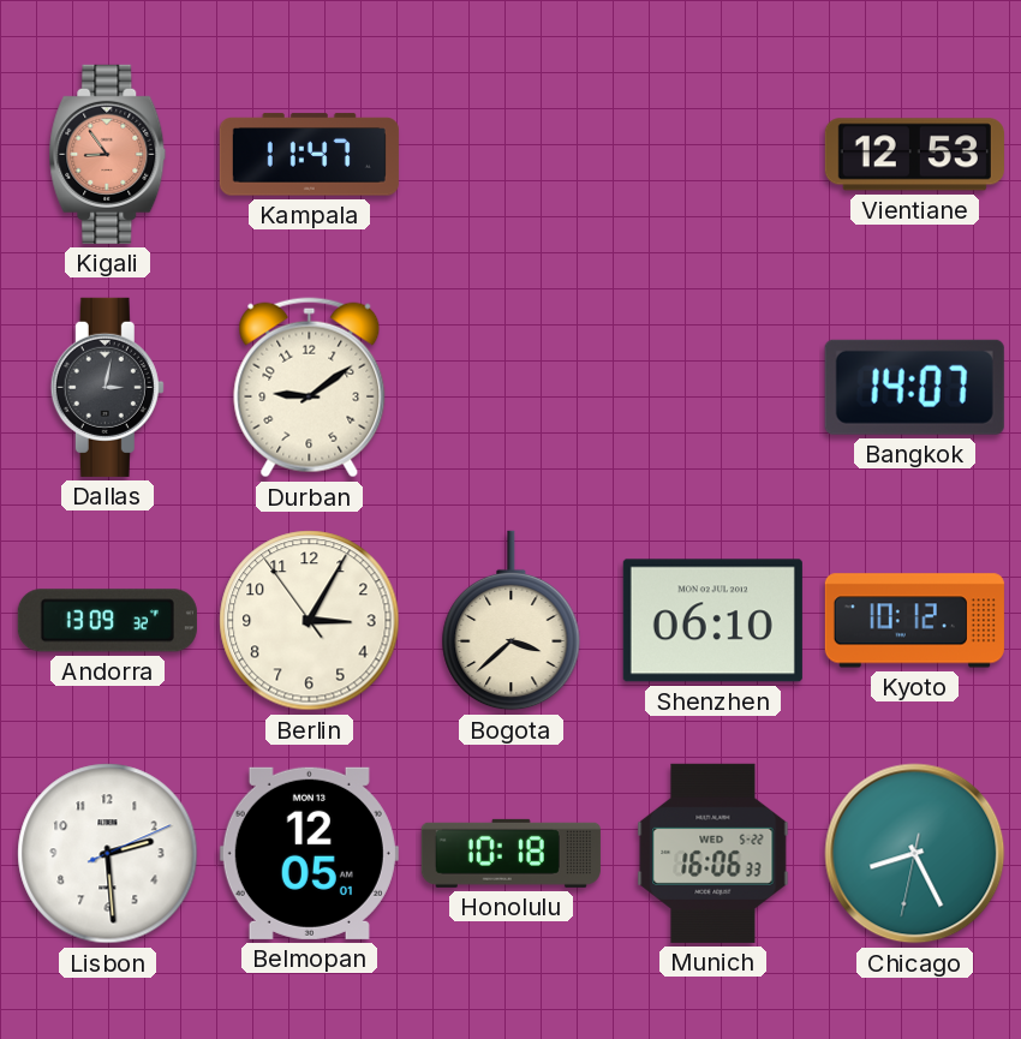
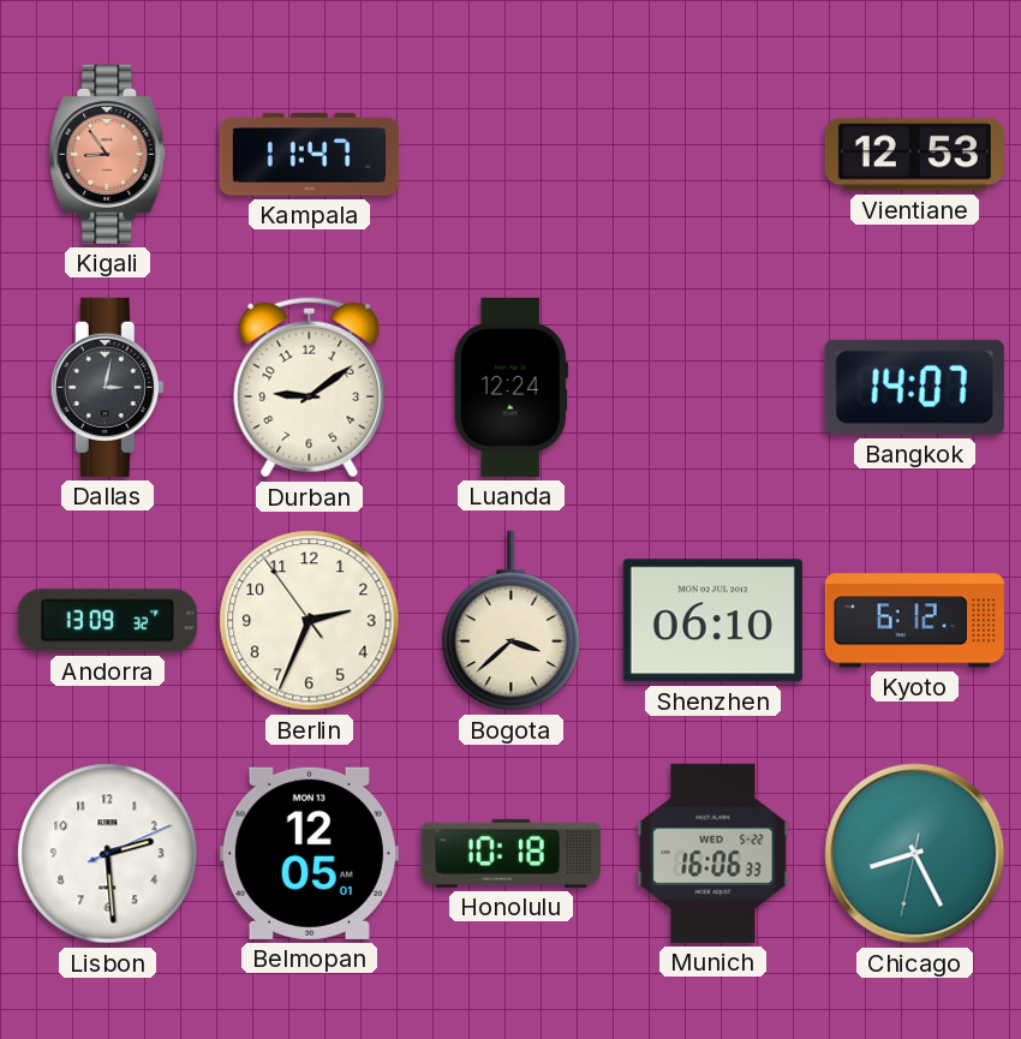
Luanda: none -> 12:24
Berlin: 3:04 -> 2:33
Kyoto: 10:12 -> 6:12
